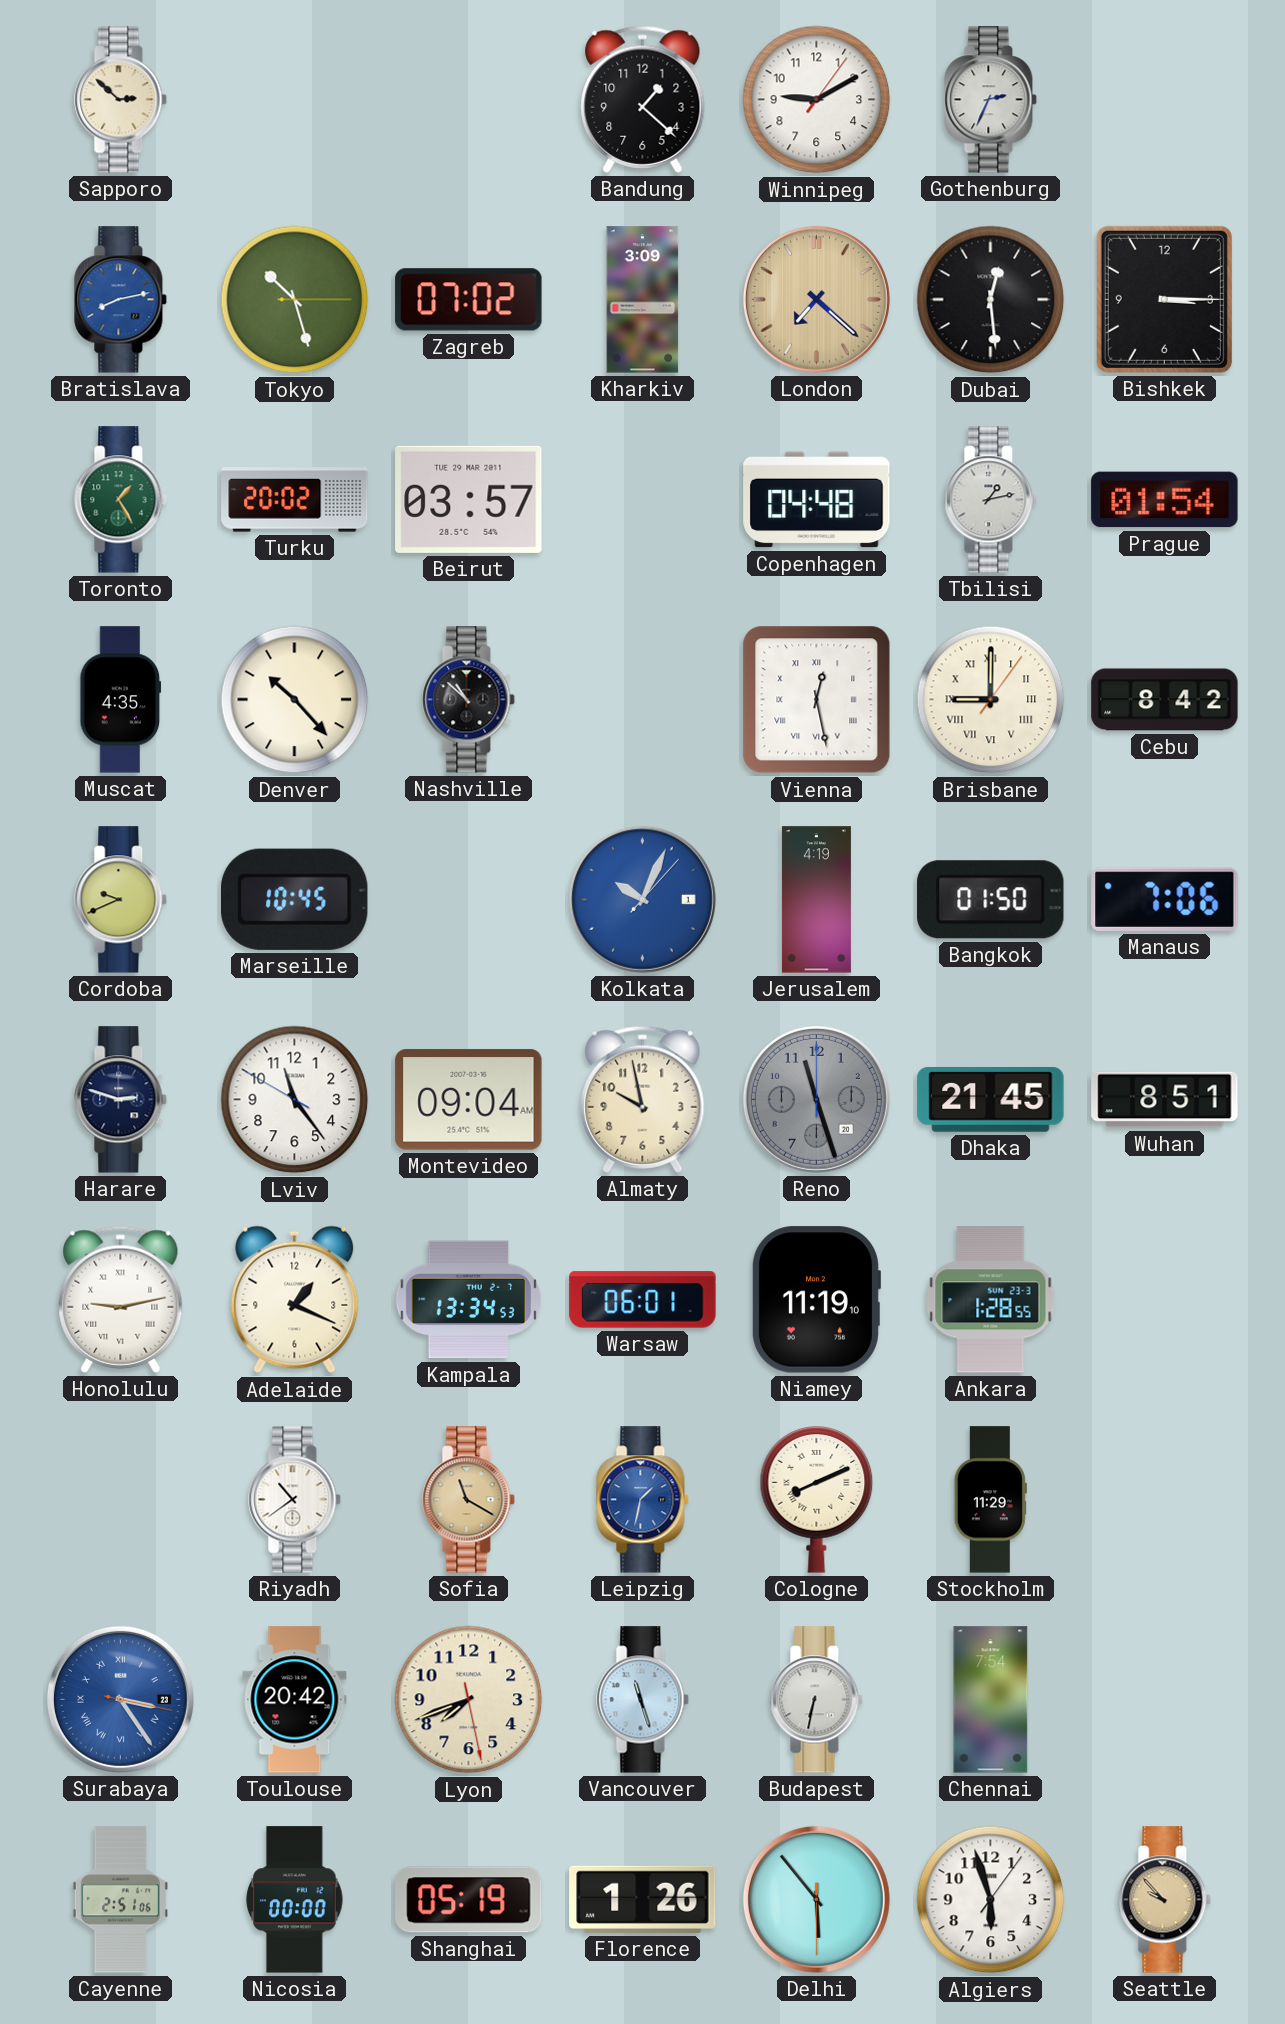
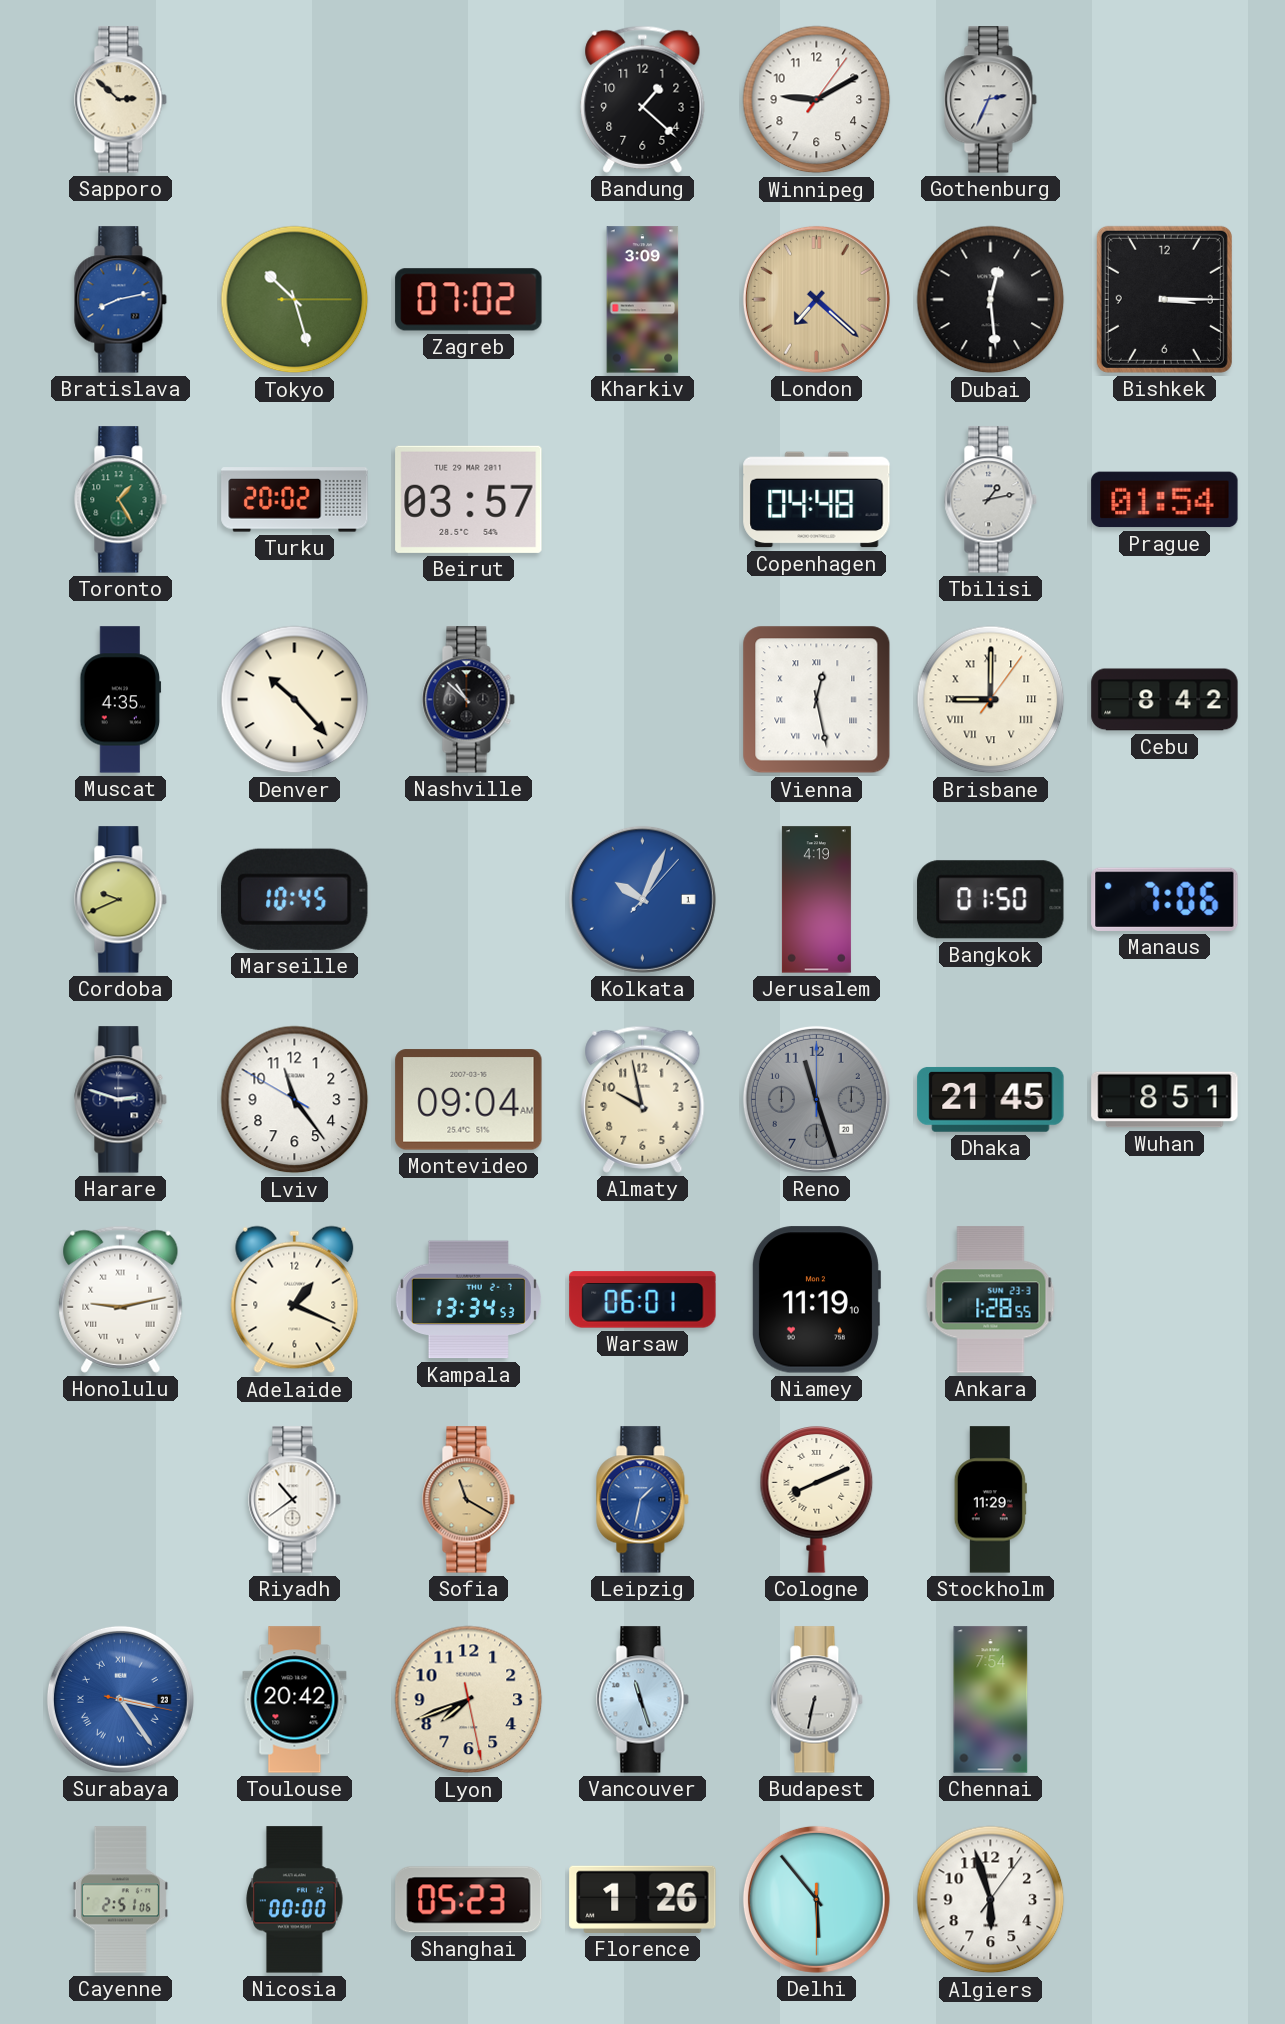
Shanghai: 05:19 -> 05:23
Seattle: 9:53 -> none
